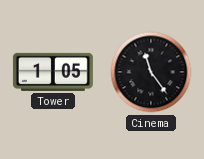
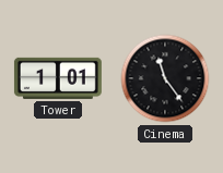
Tower: 1:05 -> 1:01
